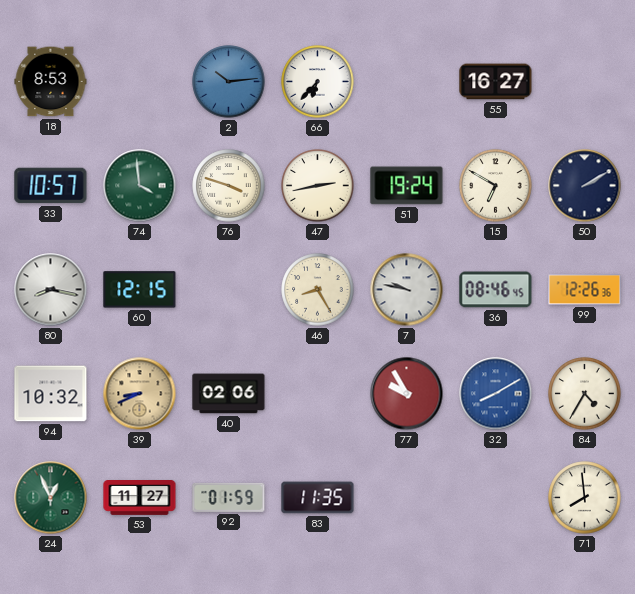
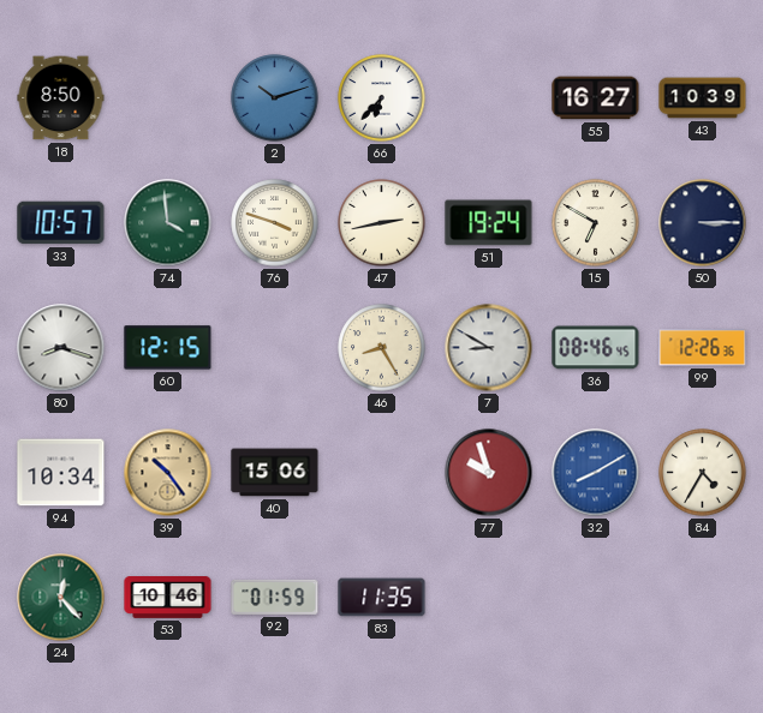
18: 8:53 -> 8:50
2: 10:14 -> 10:12
43: none -> 10:39
50: 2:10 -> 3:15
80: 8:17 -> 8:18
7: 9:47 -> 8:50
94: 10:32 -> 10:34
39: 8:41 -> 10:24
40: 02:06 -> 15:06
77: 9:55 -> 9:57
24: 12:56 -> 12:23
53: 11:27 -> 10:46
71: 7:59 -> none
